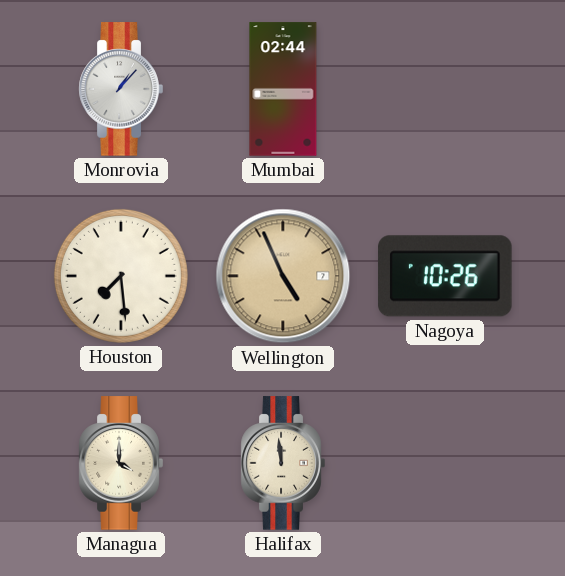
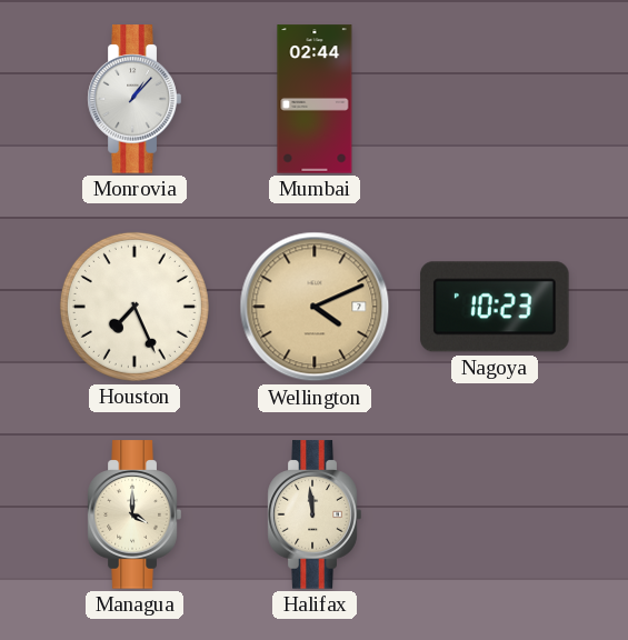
Houston: 7:29 -> 7:26
Wellington: 4:56 -> 4:11
Nagoya: 10:26 -> 10:23
